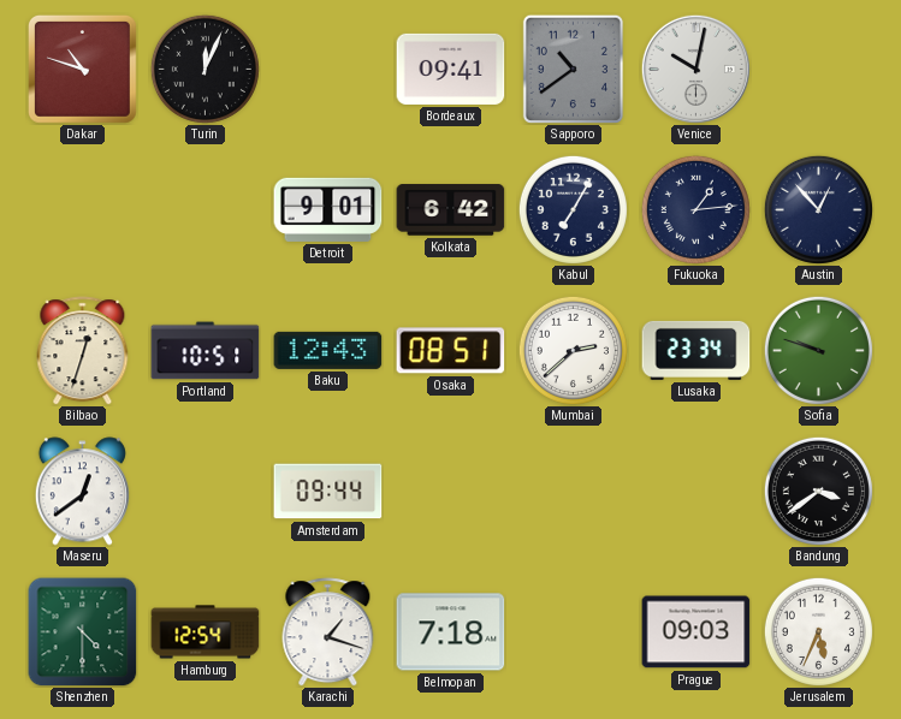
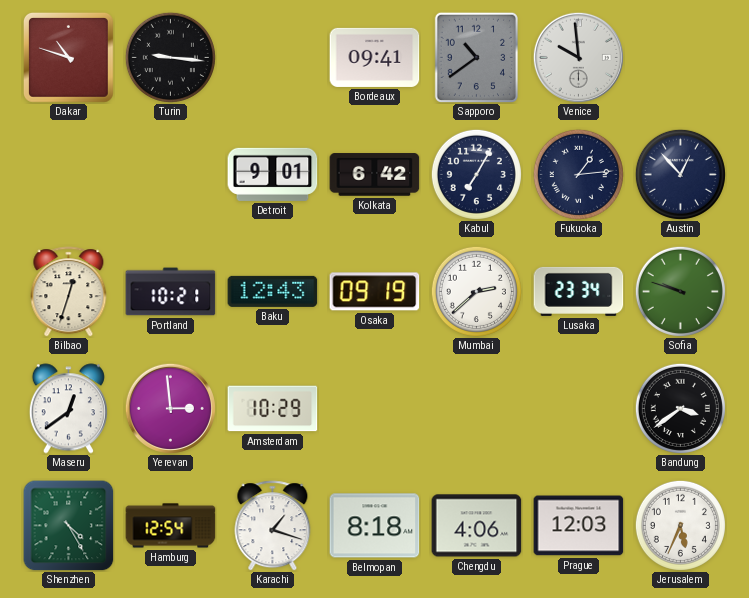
Turin: 12:04 -> 9:16
Venice: 10:02 -> 9:59
Portland: 10:51 -> 10:21
Osaka: 08:51 -> 09:19
Yerevan: none -> 2:59
Amsterdam: 09:44 -> 10:29
Shenzhen: 4:30 -> 4:25
Belmopan: 7:18 -> 8:18
Chengdu: none -> 4:06
Prague: 09:03 -> 12:03
